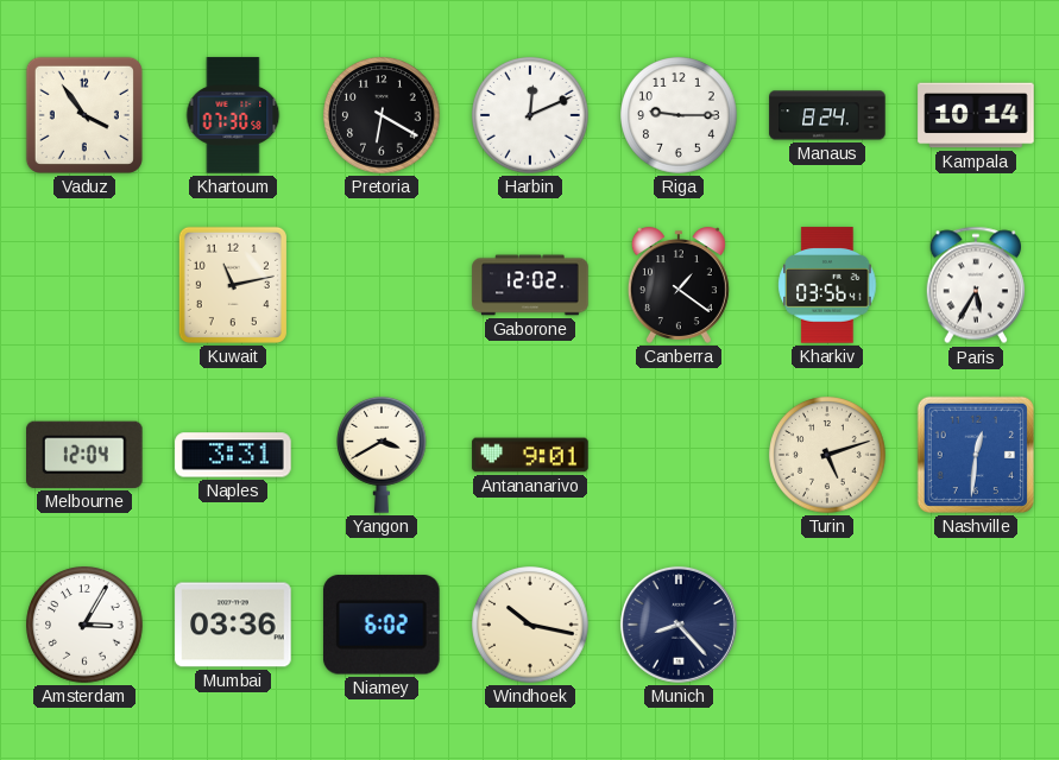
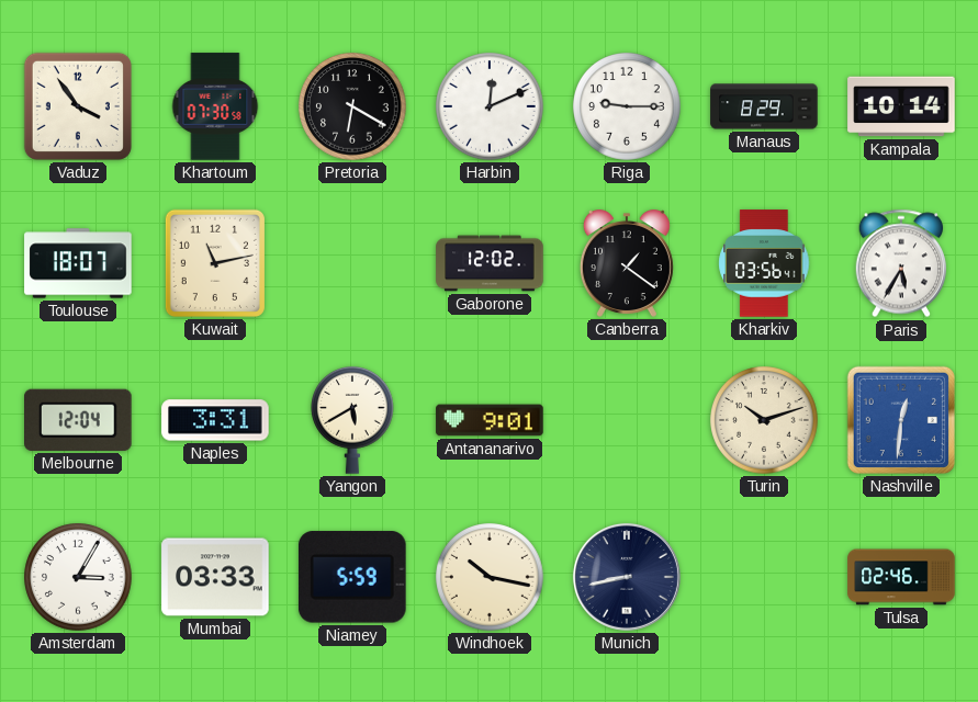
Manaus: 8:24 -> 8:29
Toulouse: none -> 18:07
Yangon: 3:40 -> 5:40
Turin: 5:12 -> 10:12
Mumbai: 03:36 -> 03:33
Niamey: 6:02 -> 5:59
Munich: 8:23 -> 8:43
Tulsa: none -> 02:46
